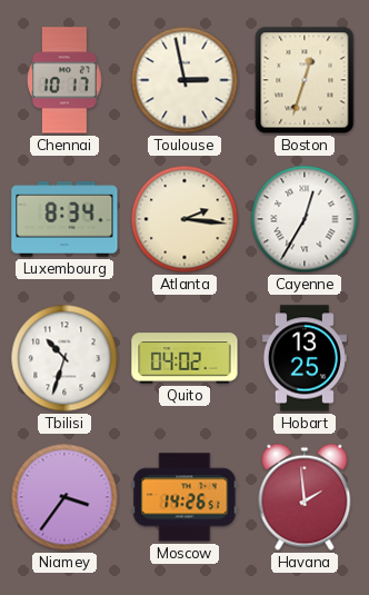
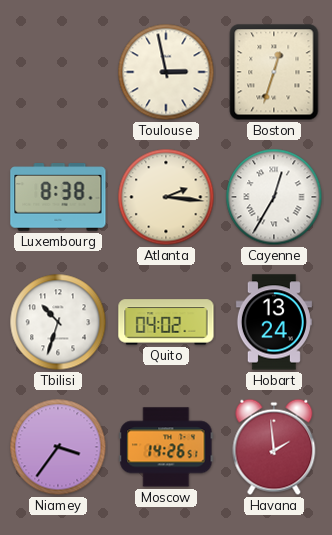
Chennai: 10:17 -> none
Luxembourg: 8:34 -> 8:38
Hobart: 13:25 -> 13:24
